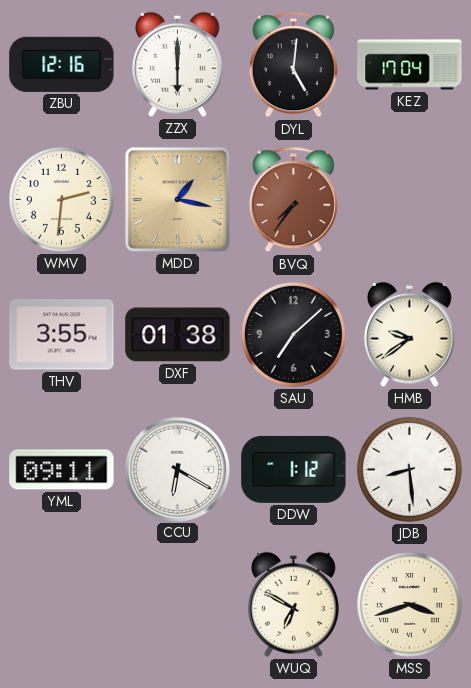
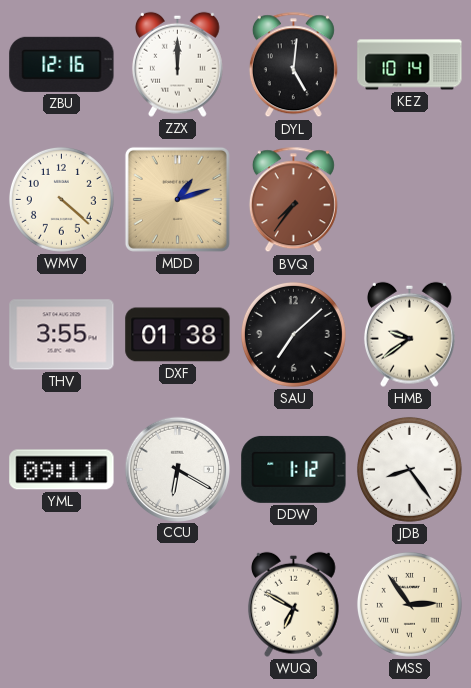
ZZX: 6:00 -> 12:00
KEZ: 17:04 -> 10:14
WMV: 2:31 -> 4:22
MDD: 1:17 -> 1:12
JDB: 8:29 -> 8:24
MSS: 3:42 -> 2:54
